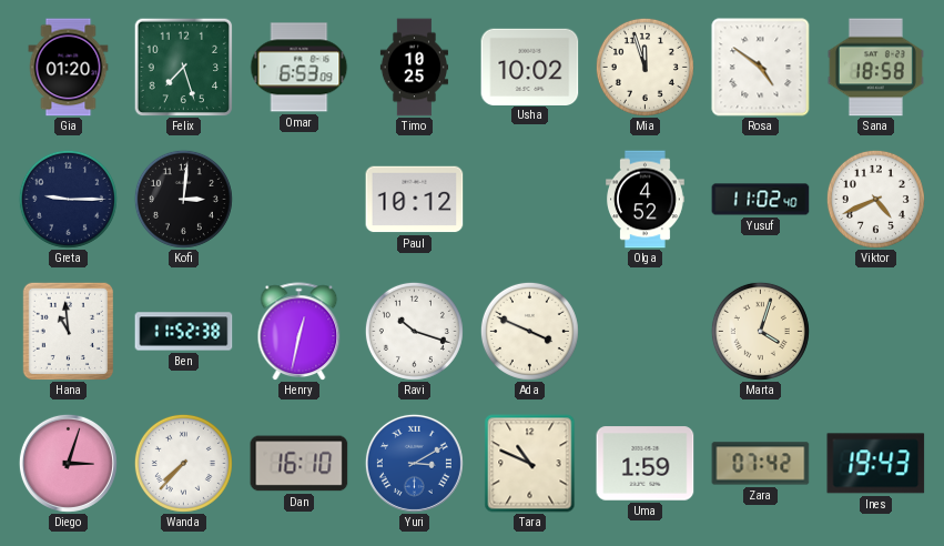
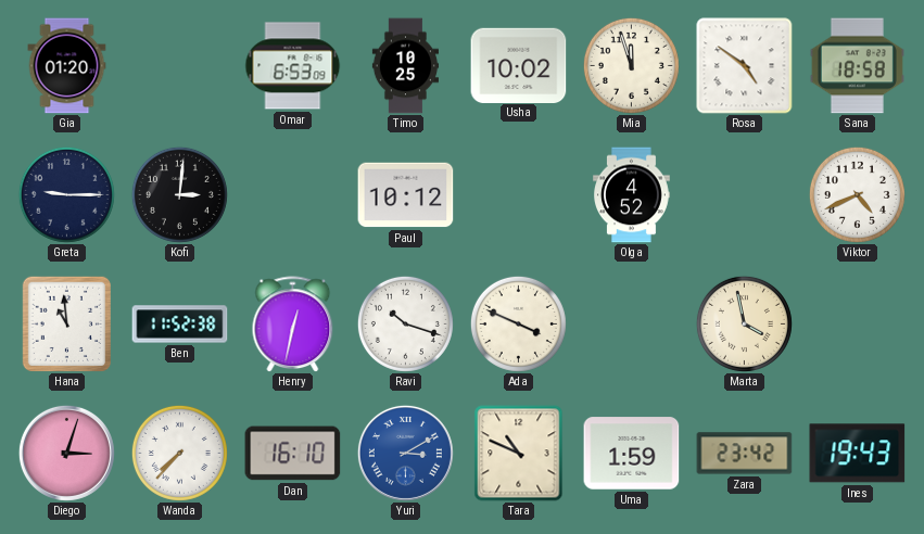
Felix: 7:27 -> none
Yusuf: 11:02 -> none
Marta: 4:03 -> 3:58
Zara: 07:42 -> 23:42
